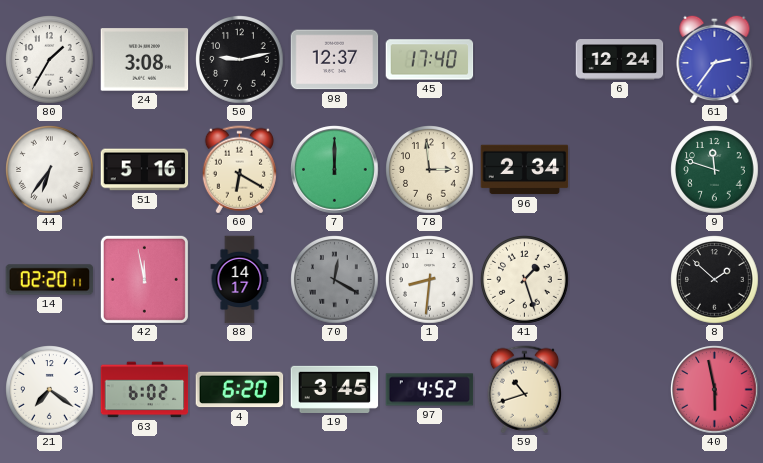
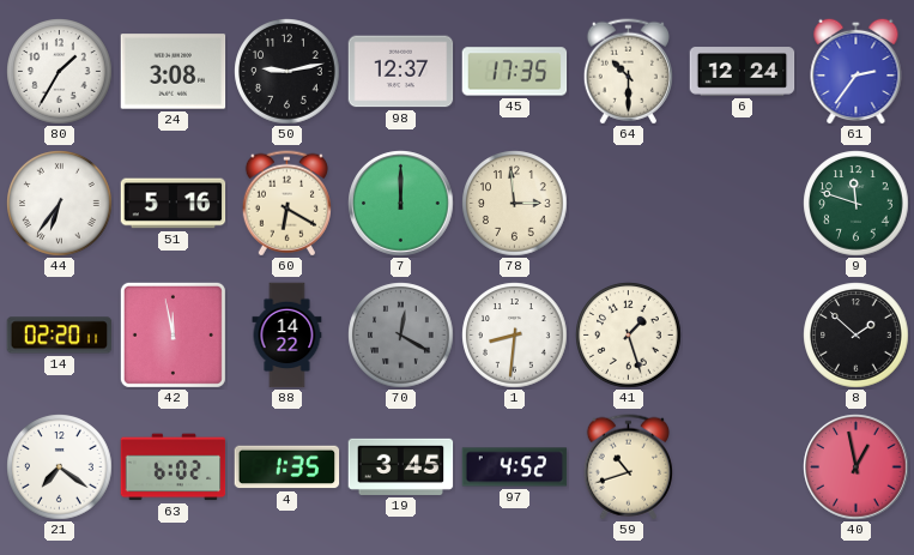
45: 17:40 -> 17:35
64: none -> 10:30
96: 2:34 -> none
88: 14:17 -> 14:22
4: 6:20 -> 1:35
40: 5:58 -> 12:58
